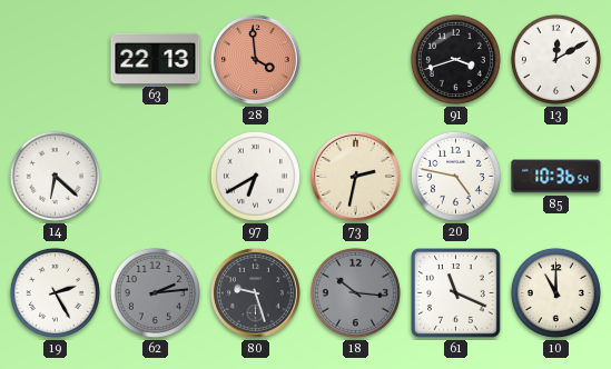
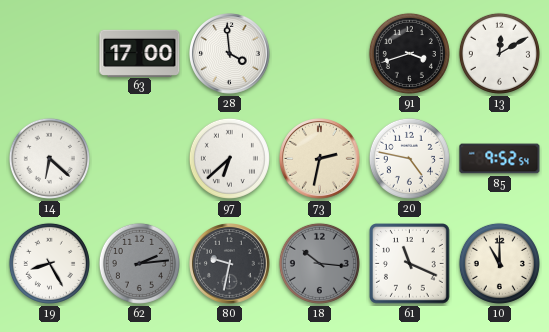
63: 22:13 -> 17:00
28 dial: salmon -> white
97: 6:40 -> 6:38
85: 10:36 -> 9:52
19: 2:25 -> 8:25
80: 9:27 -> 9:32
